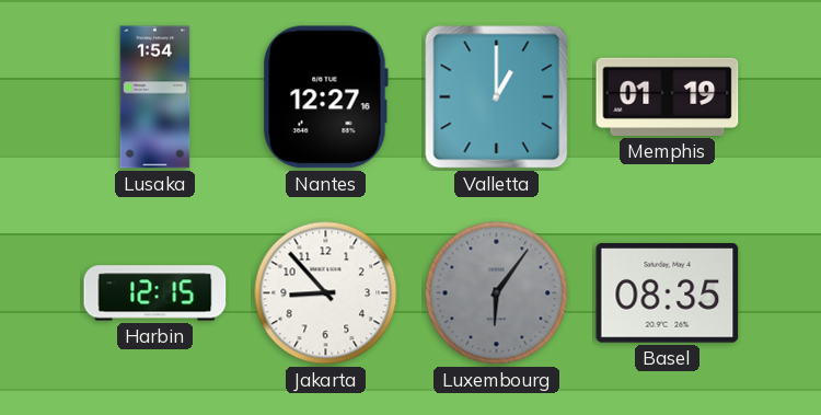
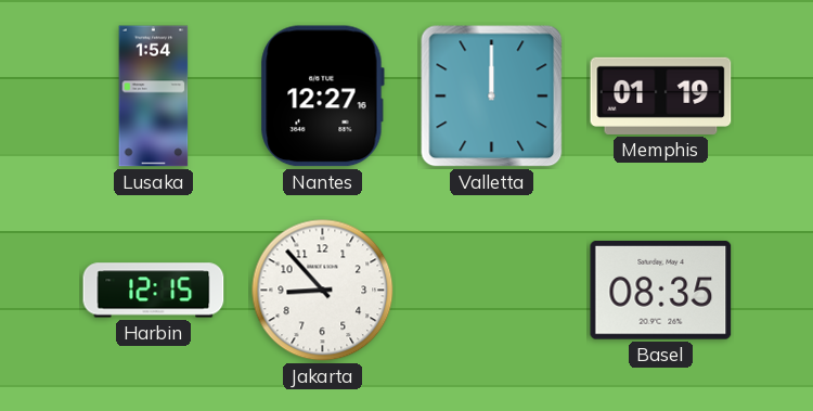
Valletta: 1:00 -> 12:00
Luxembourg: 6:06 -> none
